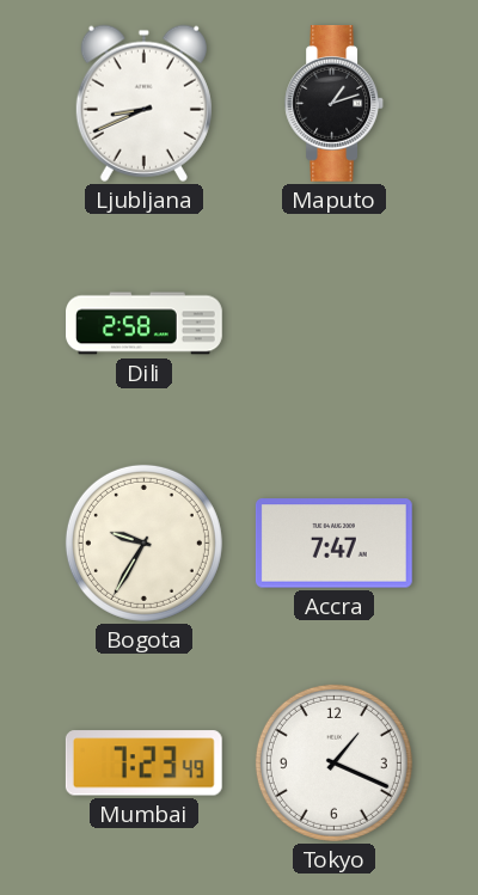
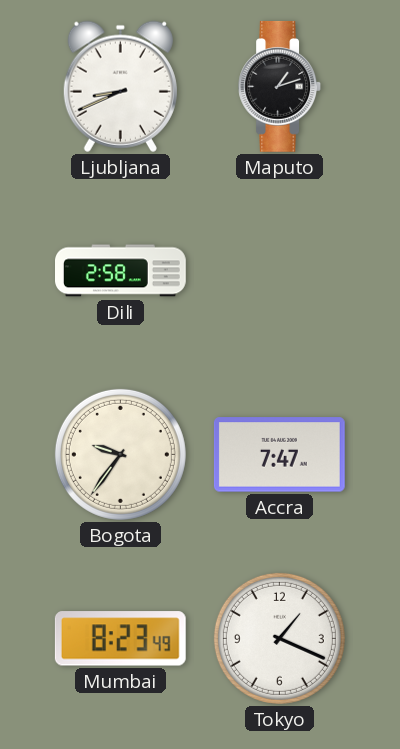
Bogota: 9:35 -> 9:36
Mumbai: 7:23 -> 8:23
